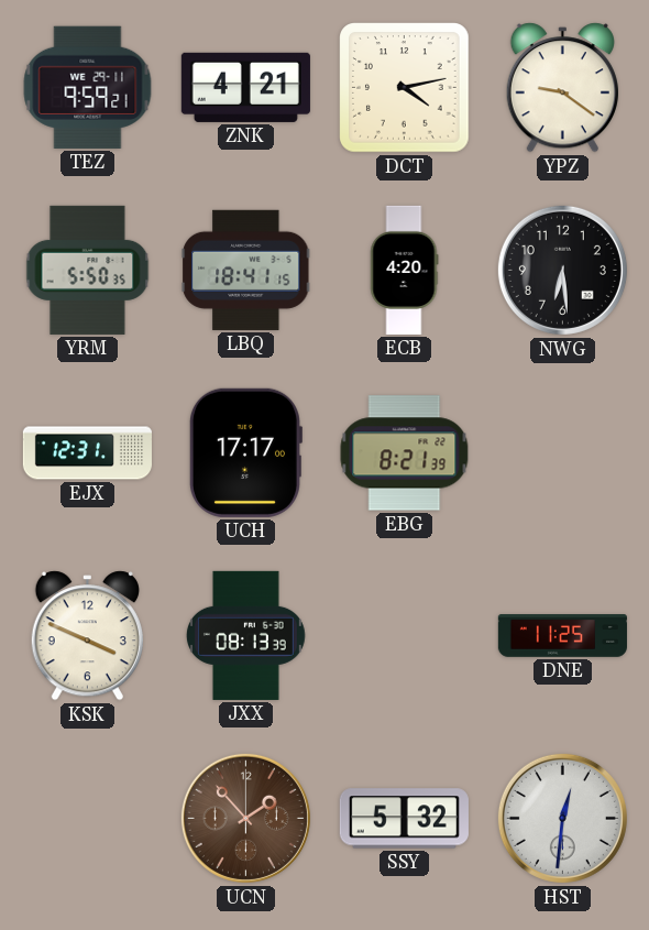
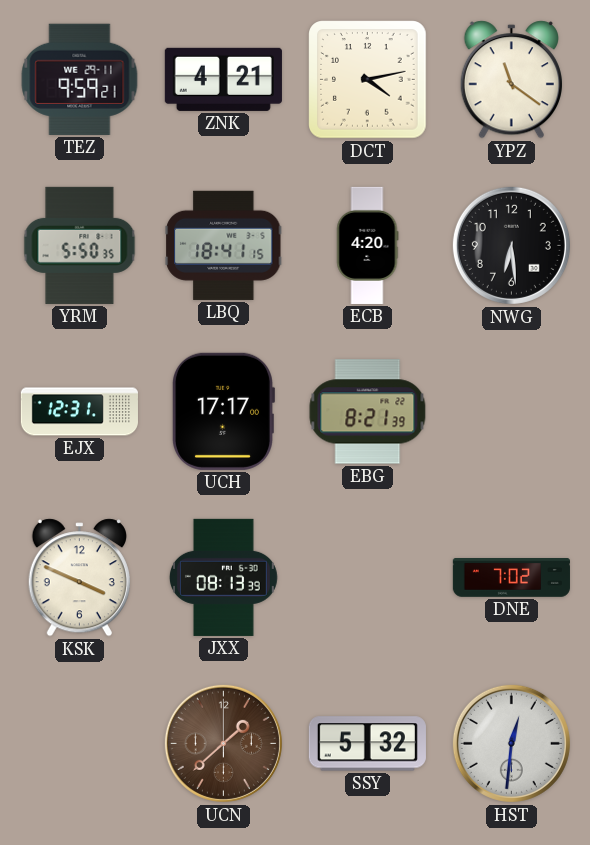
YPZ: 9:21 -> 11:21
DNE: 11:25 -> 7:02
UCN: 1:53 -> 1:38
